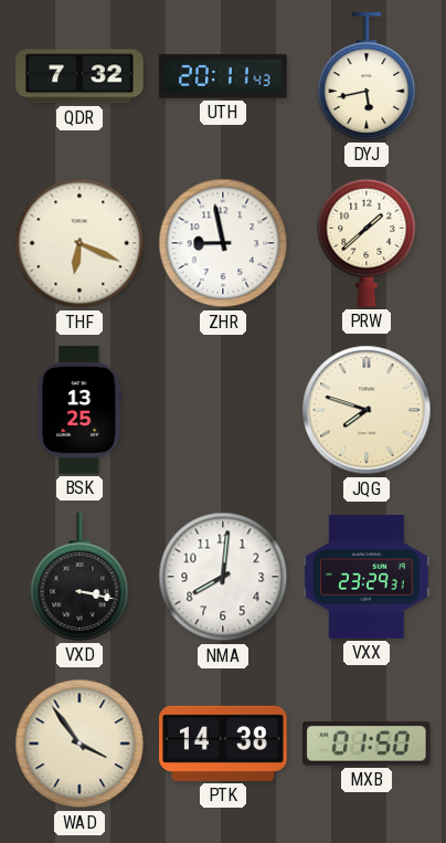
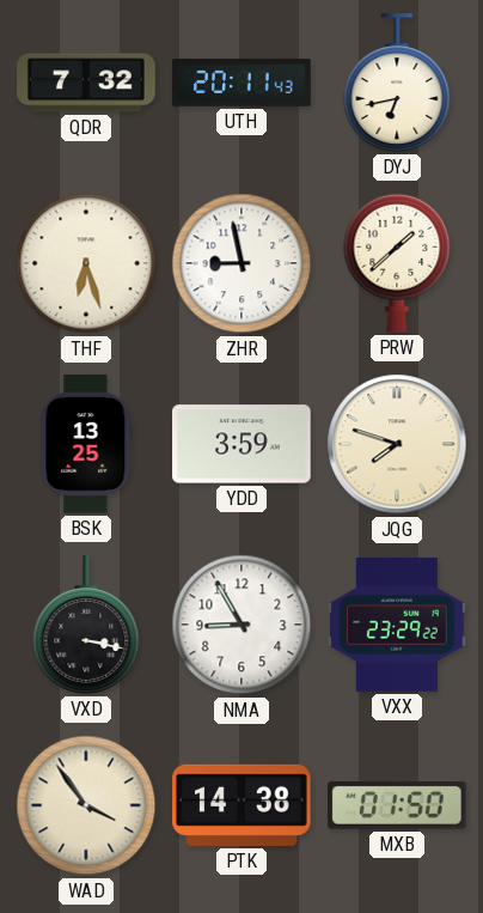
DYJ: 5:43 -> 6:43
THF: 6:19 -> 6:27
YDD: none -> 3:59
NMA: 8:01 -> 8:55
VXX: 23:29:31 -> 23:29:22
